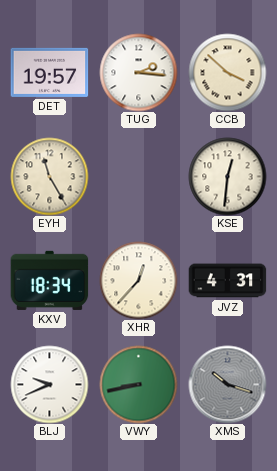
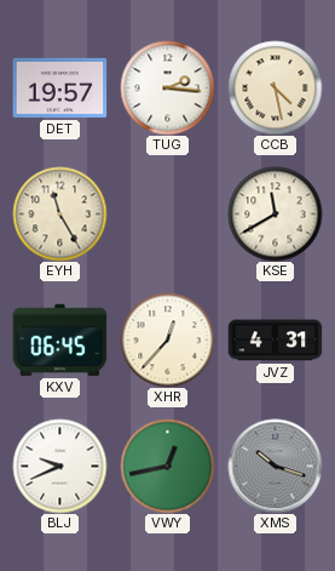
CCB: 3:52 -> 4:28
KSE: 12:31 -> 11:40
KXV: 18:34 -> 06:45
VWY: 8:43 -> 12:43
